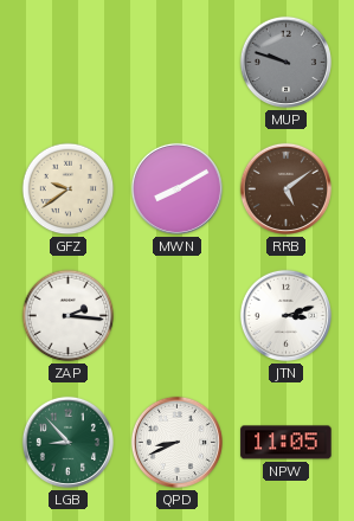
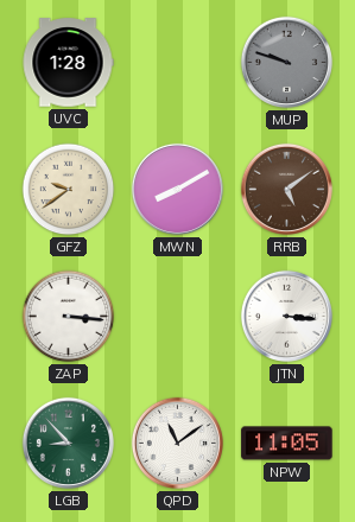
UVC: none -> 1:28
ZAP: 2:16 -> 3:16
JTN: 3:12 -> 3:16
QPD: 8:41 -> 11:09
